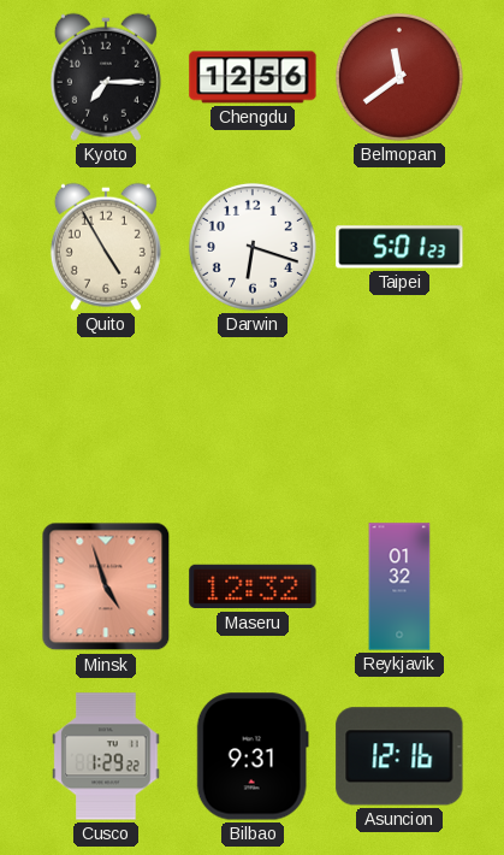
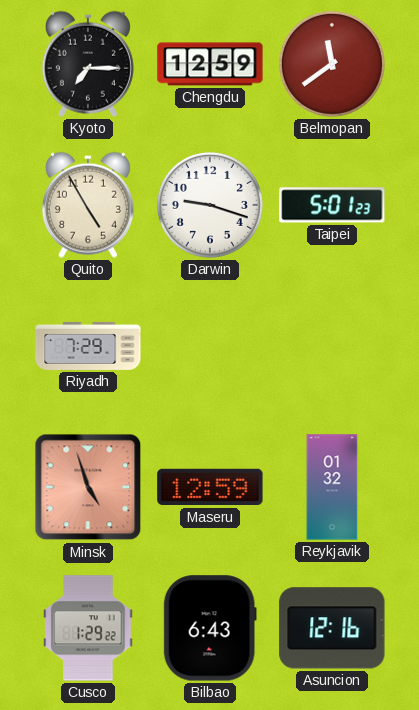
Chengdu: 12:56 -> 12:59
Darwin: 6:18 -> 9:18
Riyadh: none -> 7:29
Maseru: 12:32 -> 12:59
Bilbao: 9:31 -> 6:43
